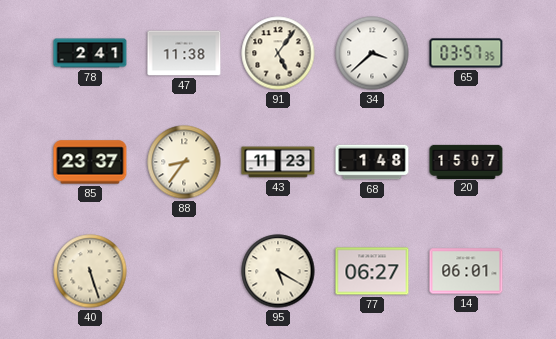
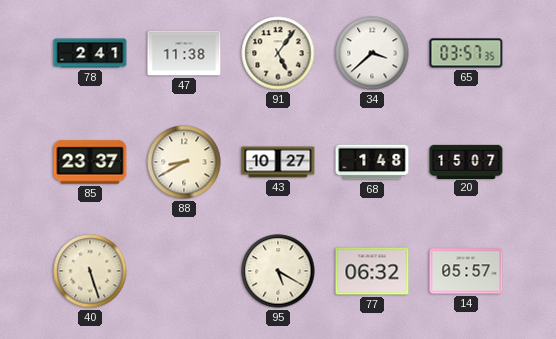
88: 8:36 -> 8:40
43: 11:23 -> 10:27
77: 06:27 -> 06:32
14: 06:01 -> 05:57
